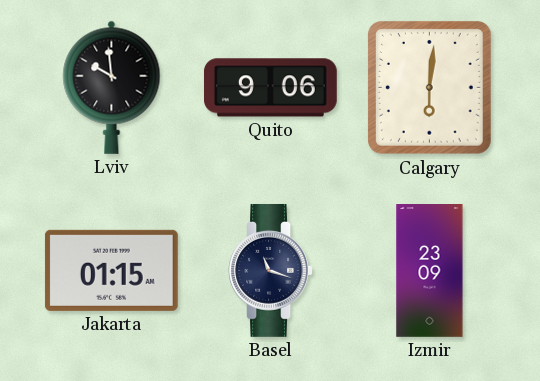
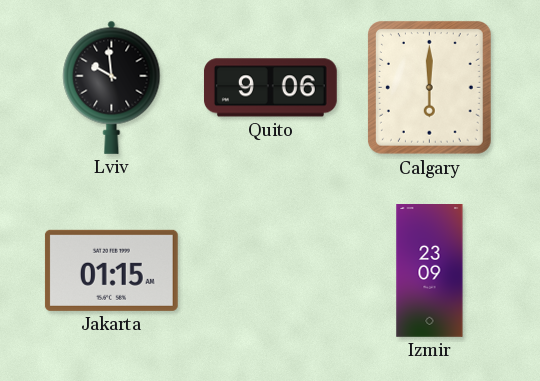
Calgary: 6:01 -> 6:00
Basel: 11:18 -> none
